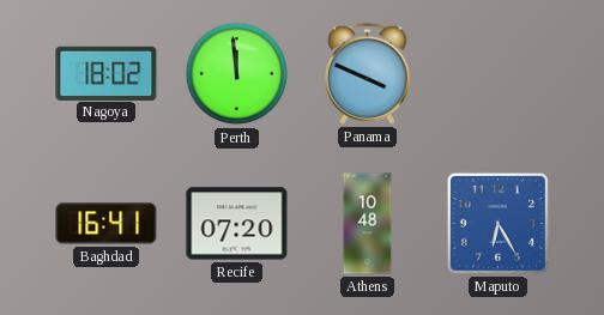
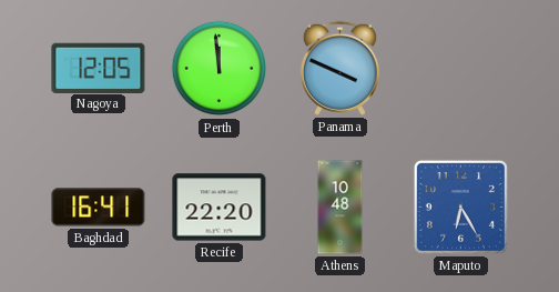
Nagoya: 18:02 -> 12:05
Recife: 07:20 -> 22:20
